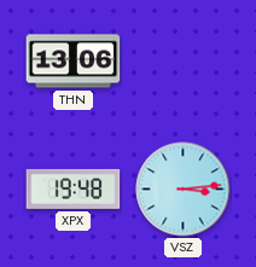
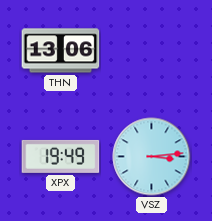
XPX: 19:48 -> 19:49
